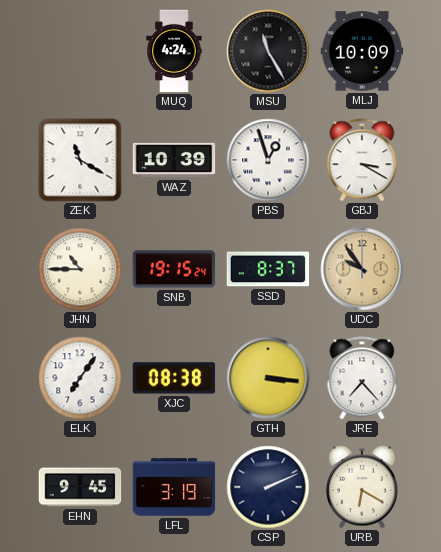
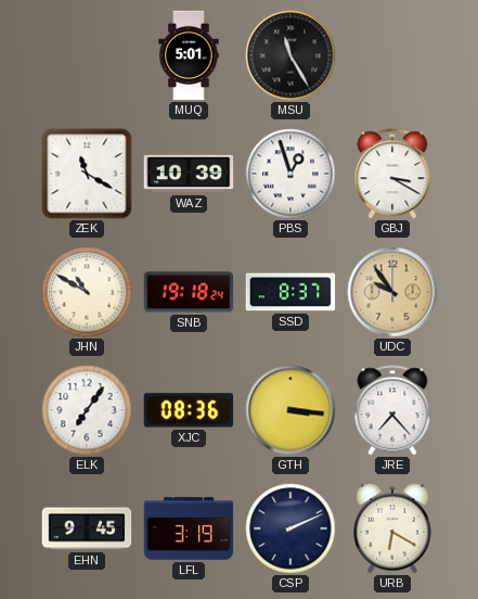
MUQ: 4:24 -> 5:01
MLJ: 10:09 -> none
JHN: 10:45 -> 10:50
SNB: 19:15 -> 19:18
XJC: 08:38 -> 08:36
